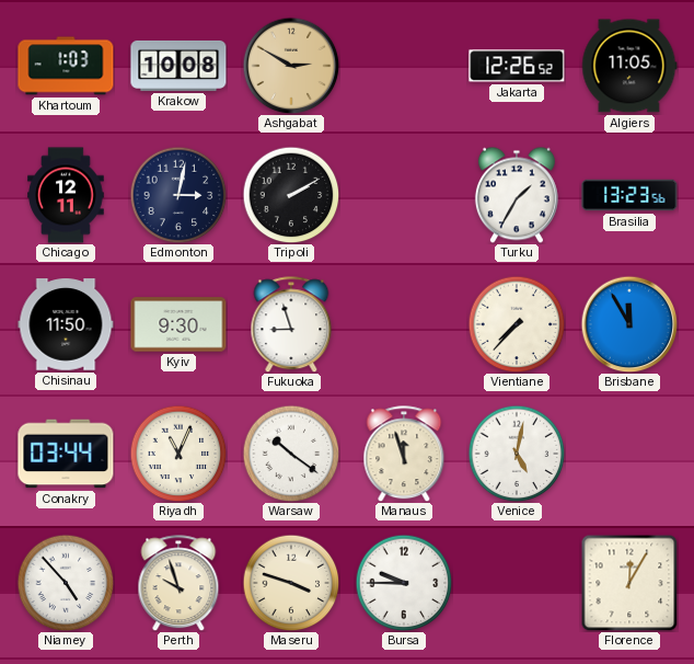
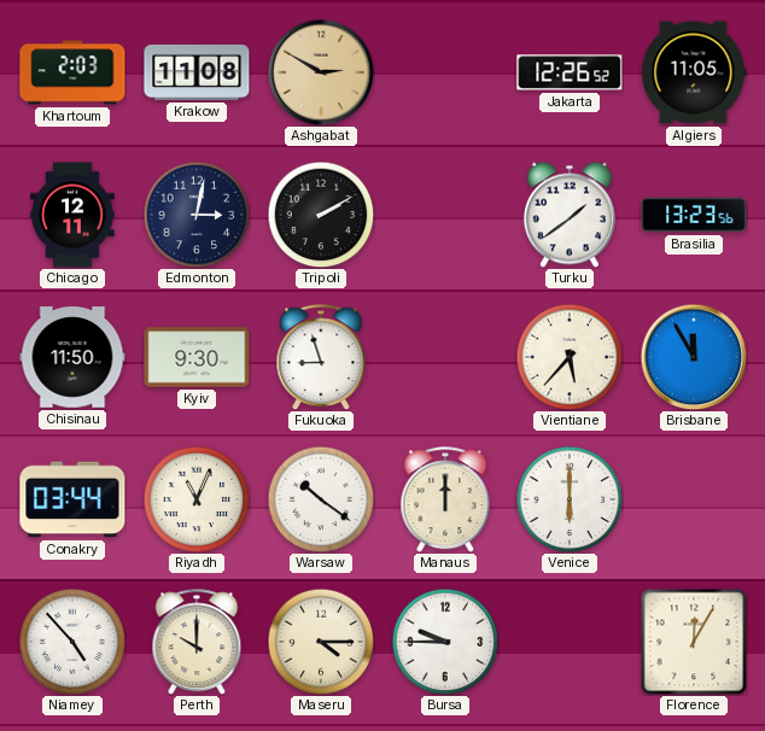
Khartoum: 1:03 -> 2:03
Krakow: 10:08 -> 11:08
Turku: 1:35 -> 1:39
Vientiane: 7:37 -> 5:37
Manaus: 11:57 -> 12:00
Venice: 5:02 -> 6:00
Perth: 9:57 -> 10:00
Maseru: 3:48 -> 4:15
